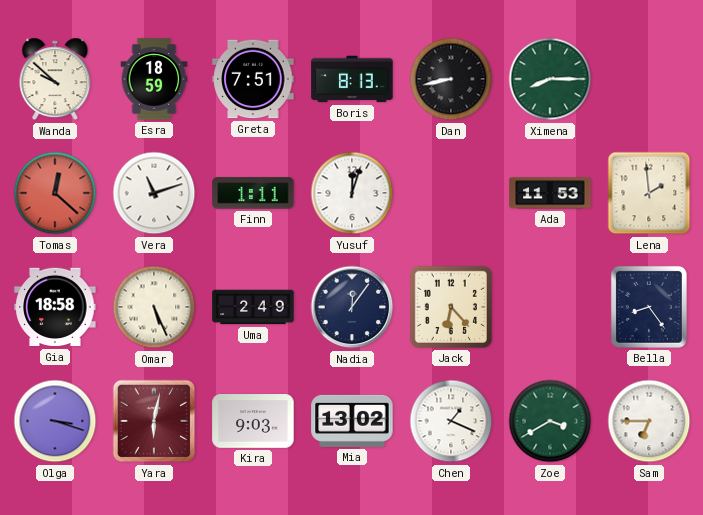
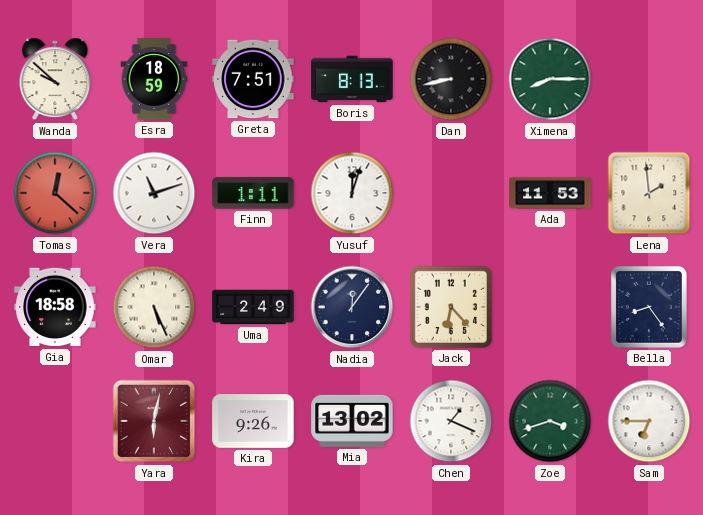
Olga: 3:18 -> none
Kira: 9:03 -> 9:26
Zoe: 3:40 -> 3:42
